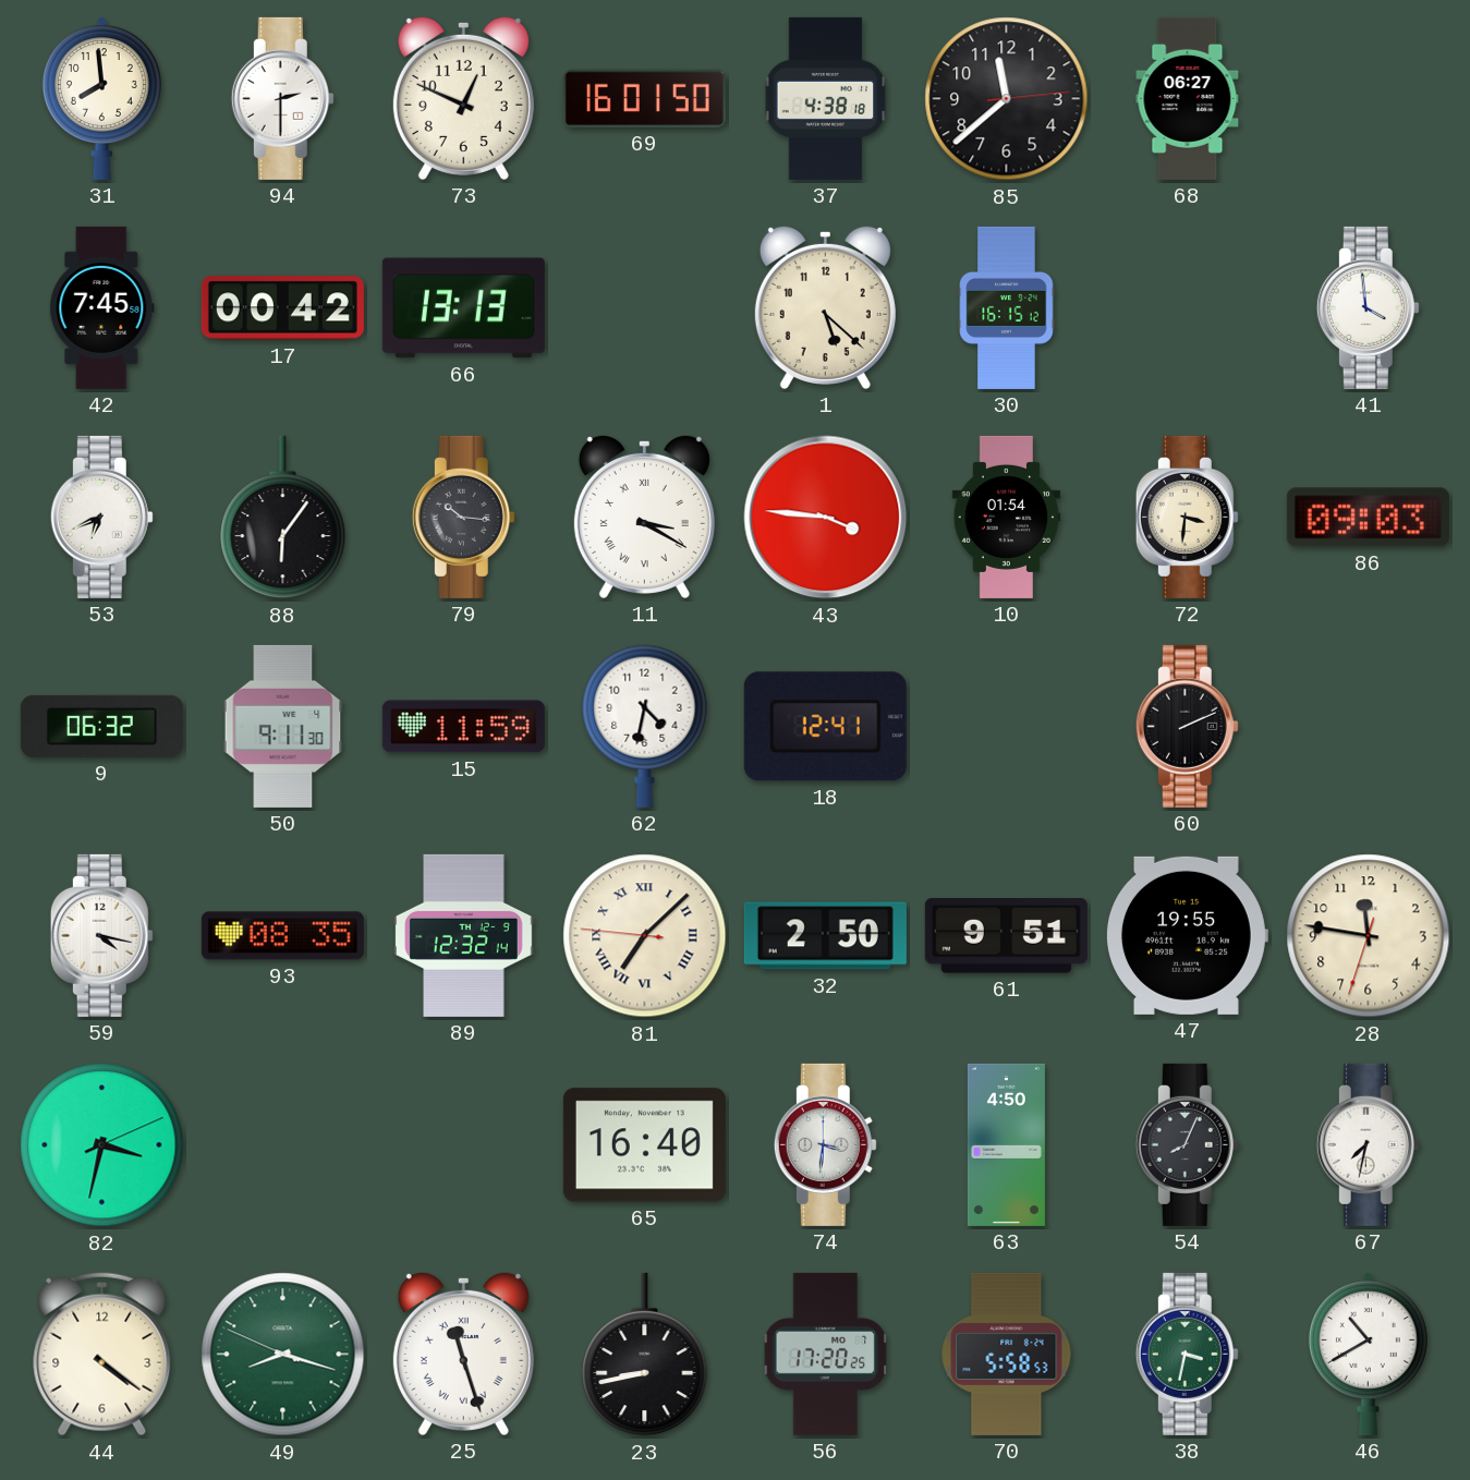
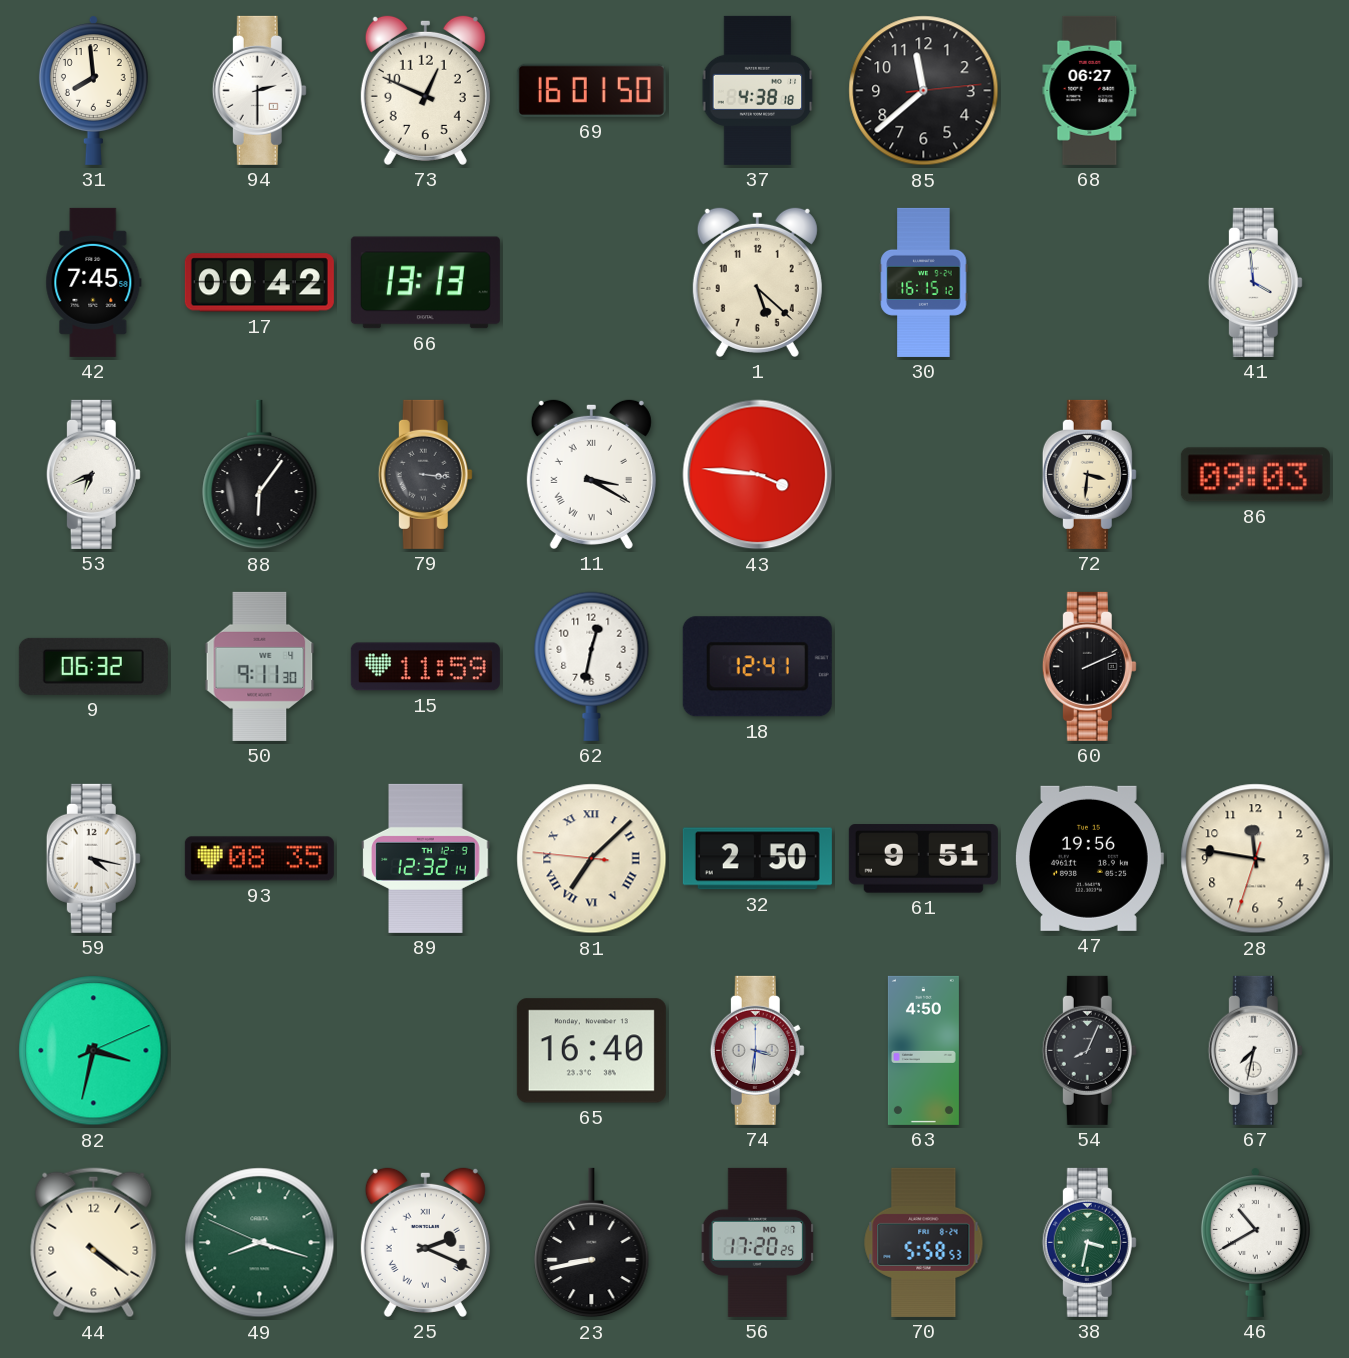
79: 10:16 -> 3:16
10: 01:54 -> none
62: 4:32 -> 12:32
47: 19:55 -> 19:56
25: 11:27 -> 2:19
